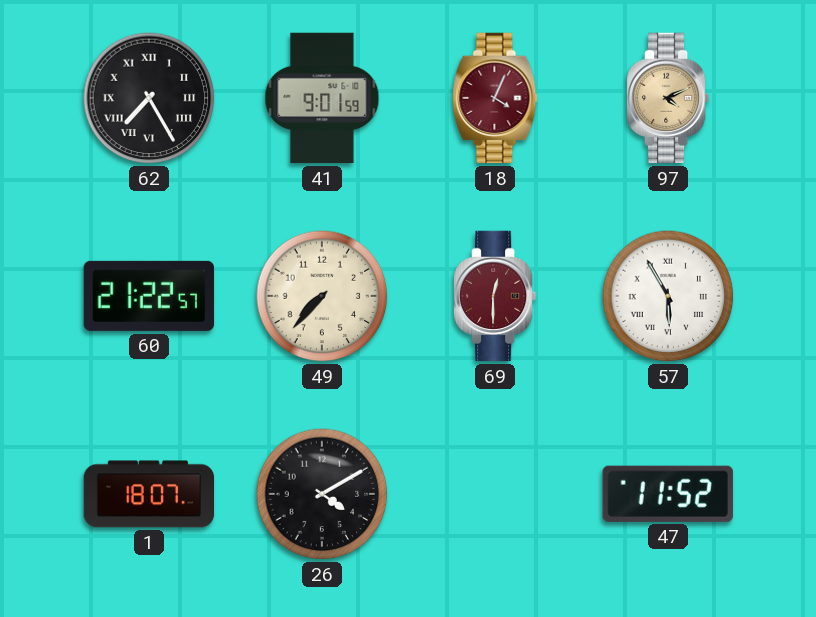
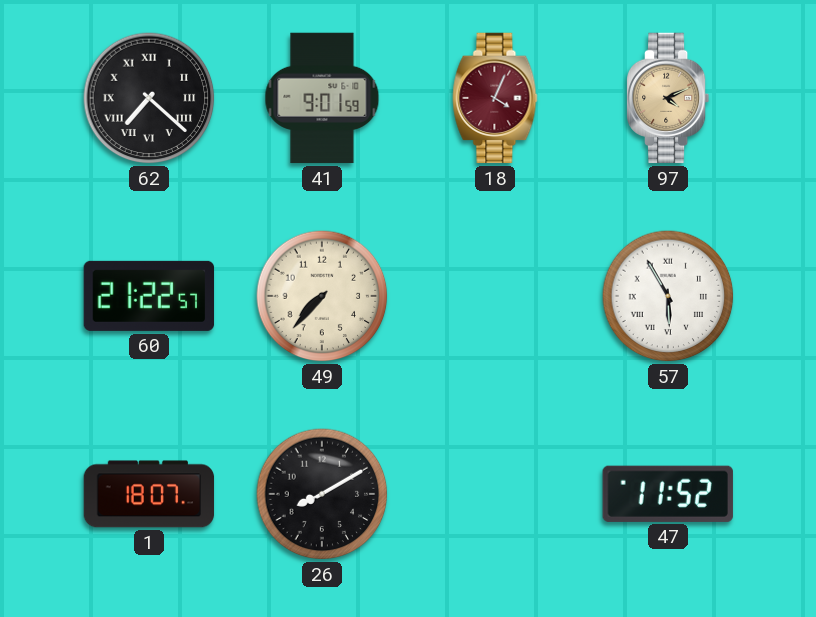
62: 7:25 -> 7:22
69: 12:30 -> none
26: 4:10 -> 8:10
